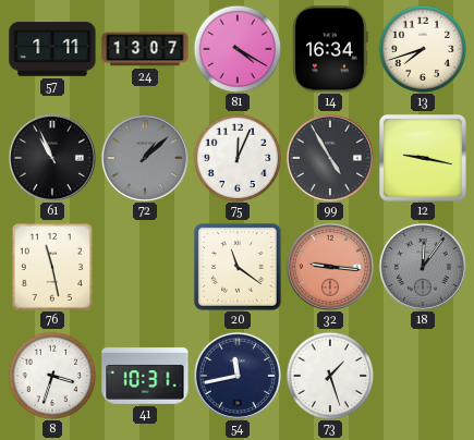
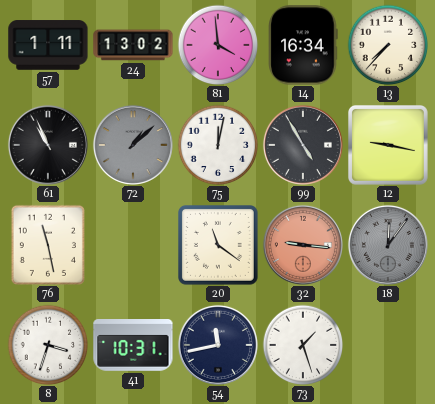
24: 13:07 -> 13:02
81: 4:20 -> 3:59
13: 7:42 -> 7:37
75: 12:04 -> 12:02
